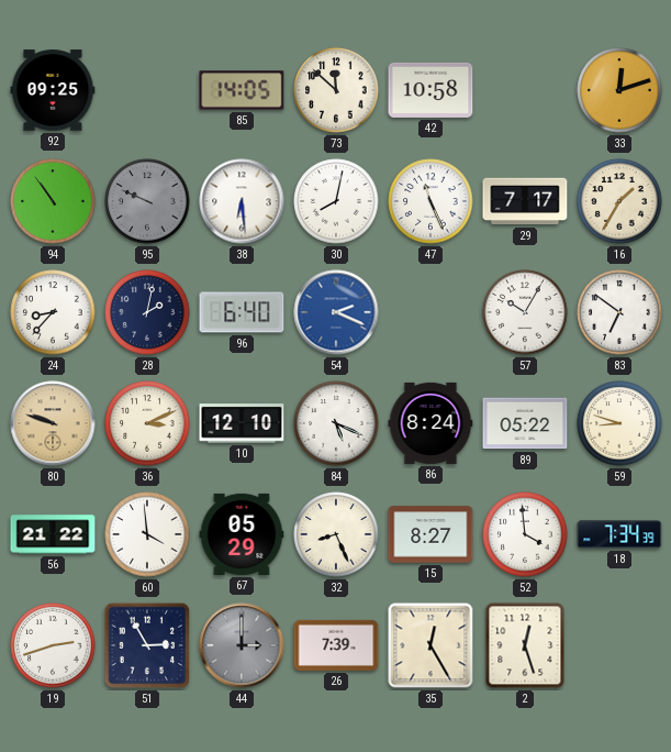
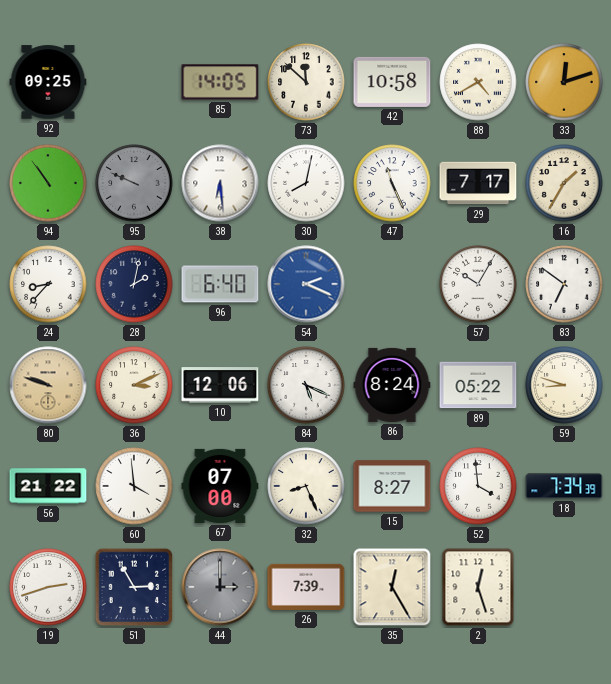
88: none -> 4:40
10: 12:10 -> 12:06
67: 05:29 -> 07:00
